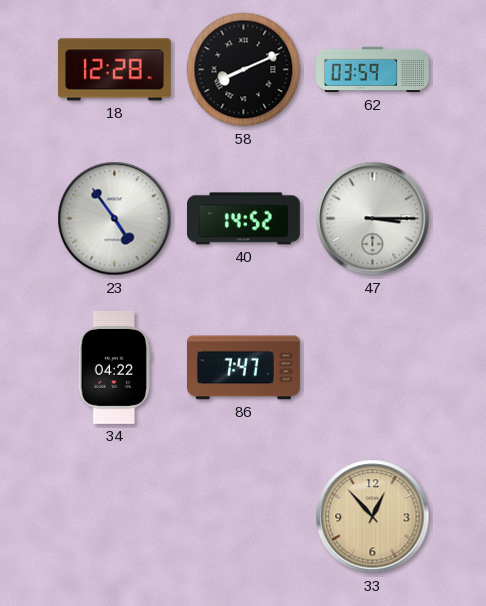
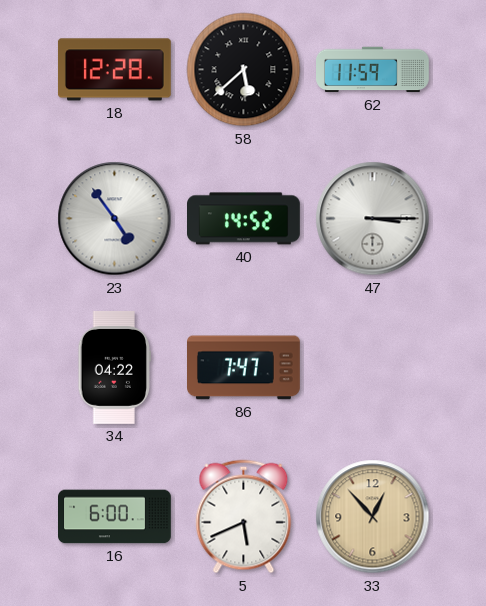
58: 8:11 -> 5:38
62: 03:59 -> 11:59
16: none -> 6:00
5: none -> 5:41
